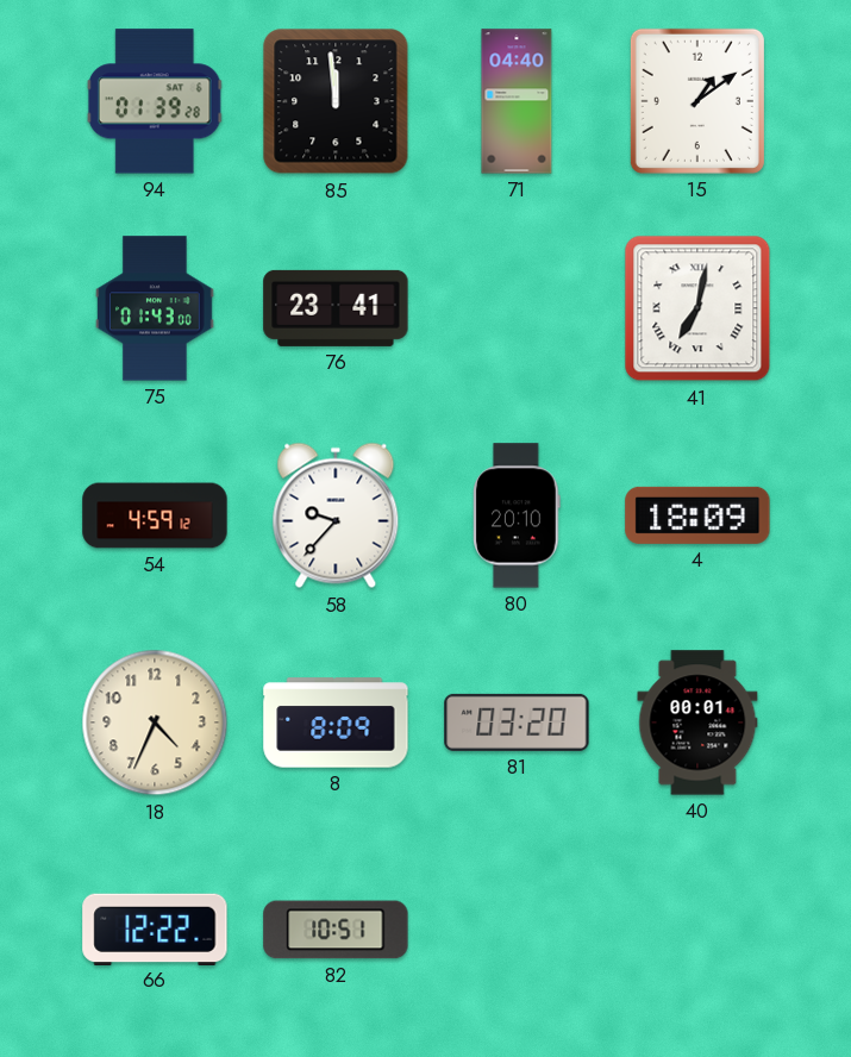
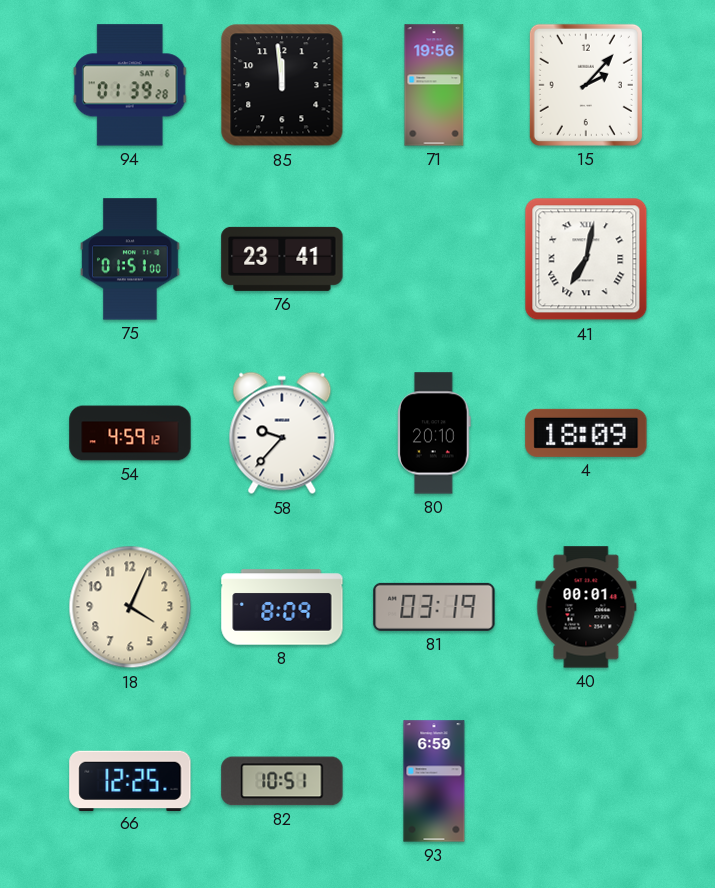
71: 04:40 -> 19:56
15: 1:09 -> 2:07
75: 01:43 -> 01:51
18: 4:34 -> 4:04
81: 03:20 -> 03:19
66: 12:22 -> 12:25
93: none -> 6:59
